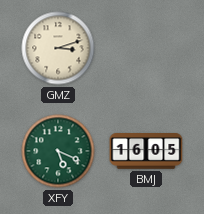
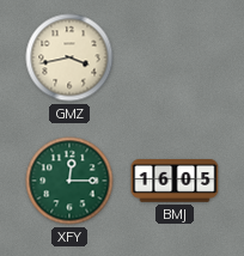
GMZ: 3:12 -> 3:43
XFY: 5:19 -> 12:15
